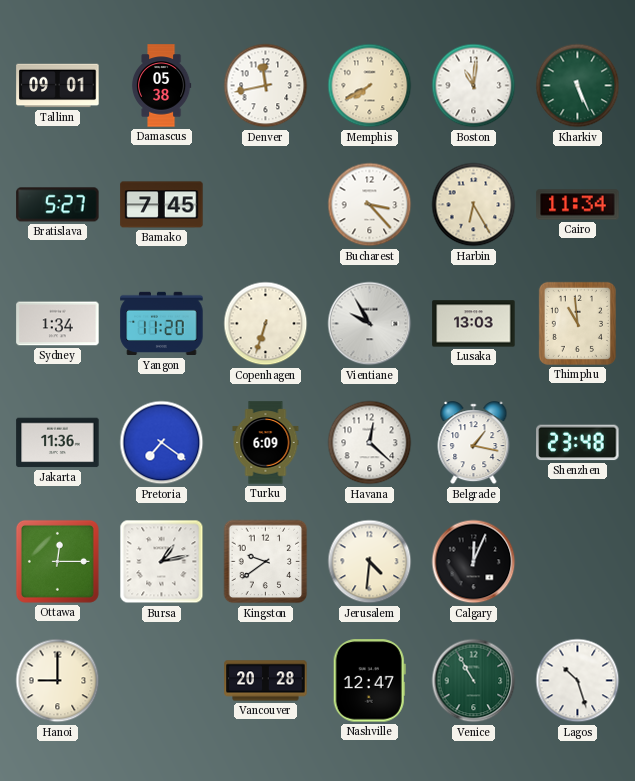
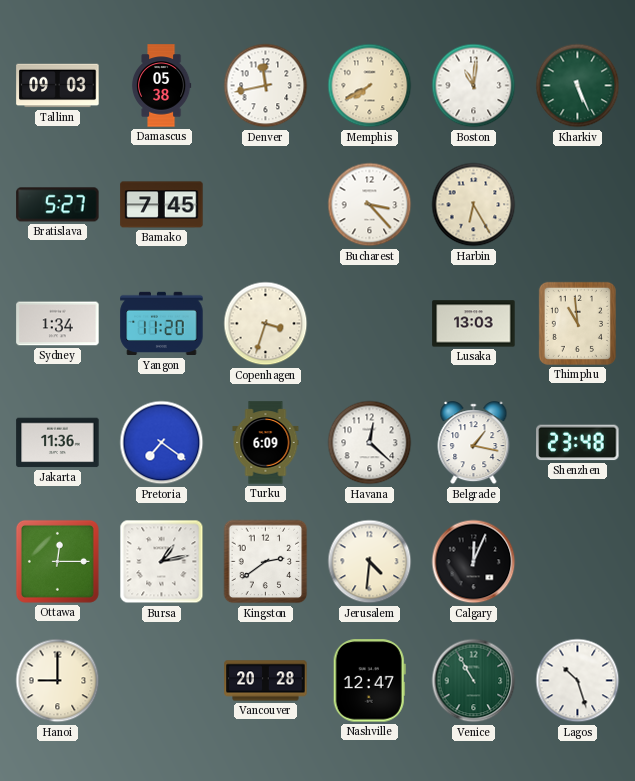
Tallinn: 09:01 -> 09:03
Cairo: 11:34 -> none
Copenhagen: 6:33 -> 3:33
Vientiane: 9:55 -> none
Kingston: 9:39 -> 2:39
